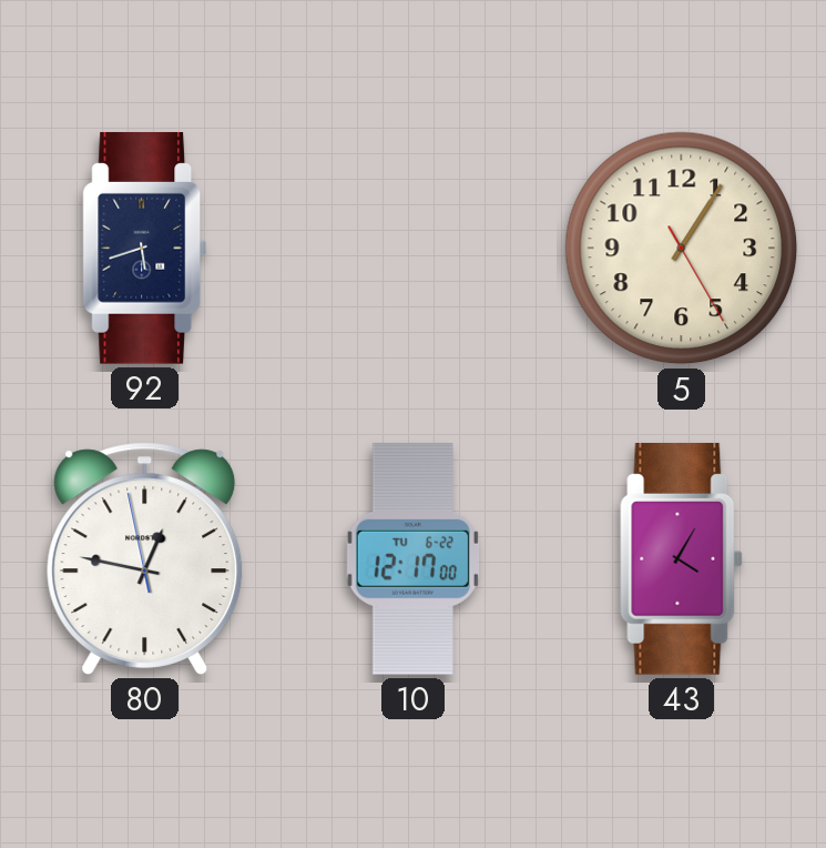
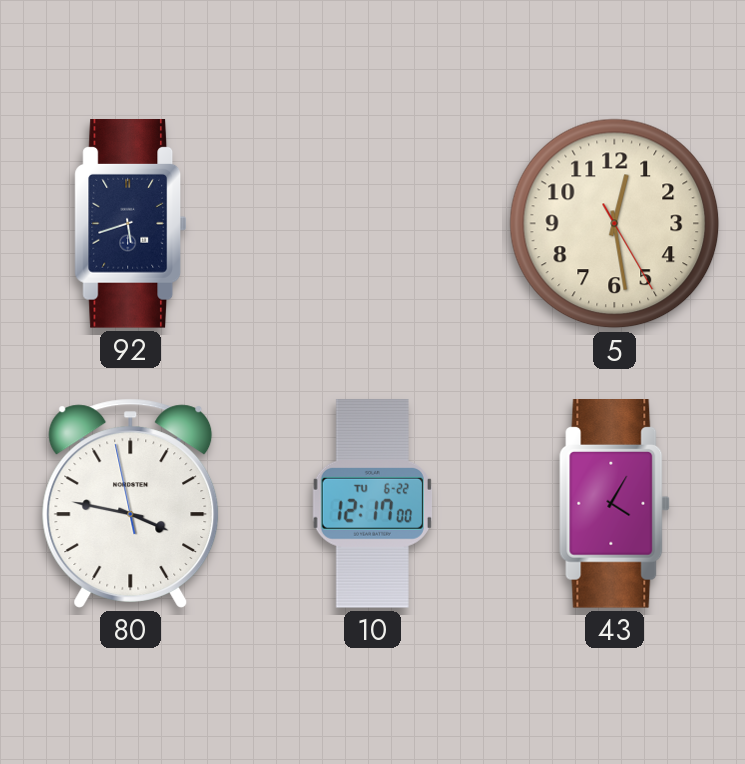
5: 1:05 -> 12:28
80: 12:46 -> 3:46
